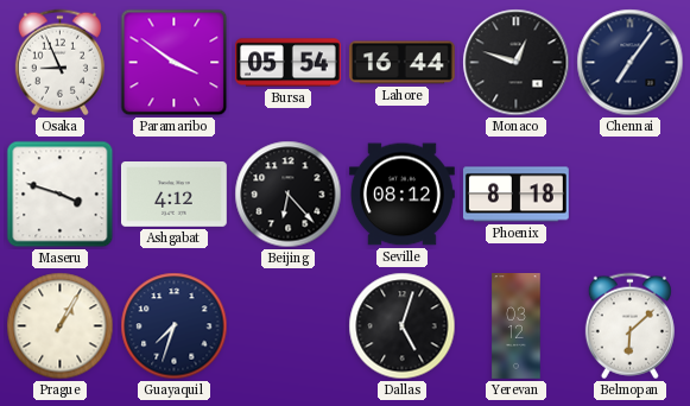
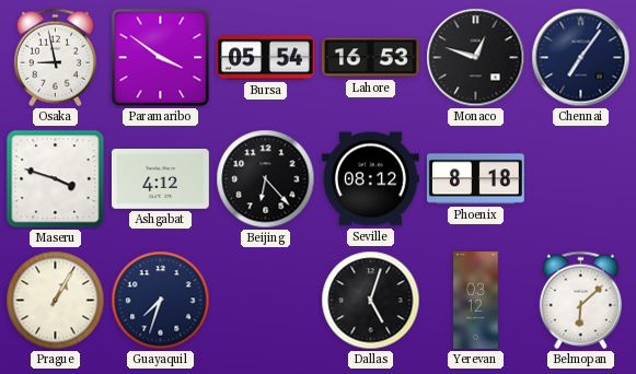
Osaka: 8:56 -> 8:58
Lahore: 16:44 -> 16:53
